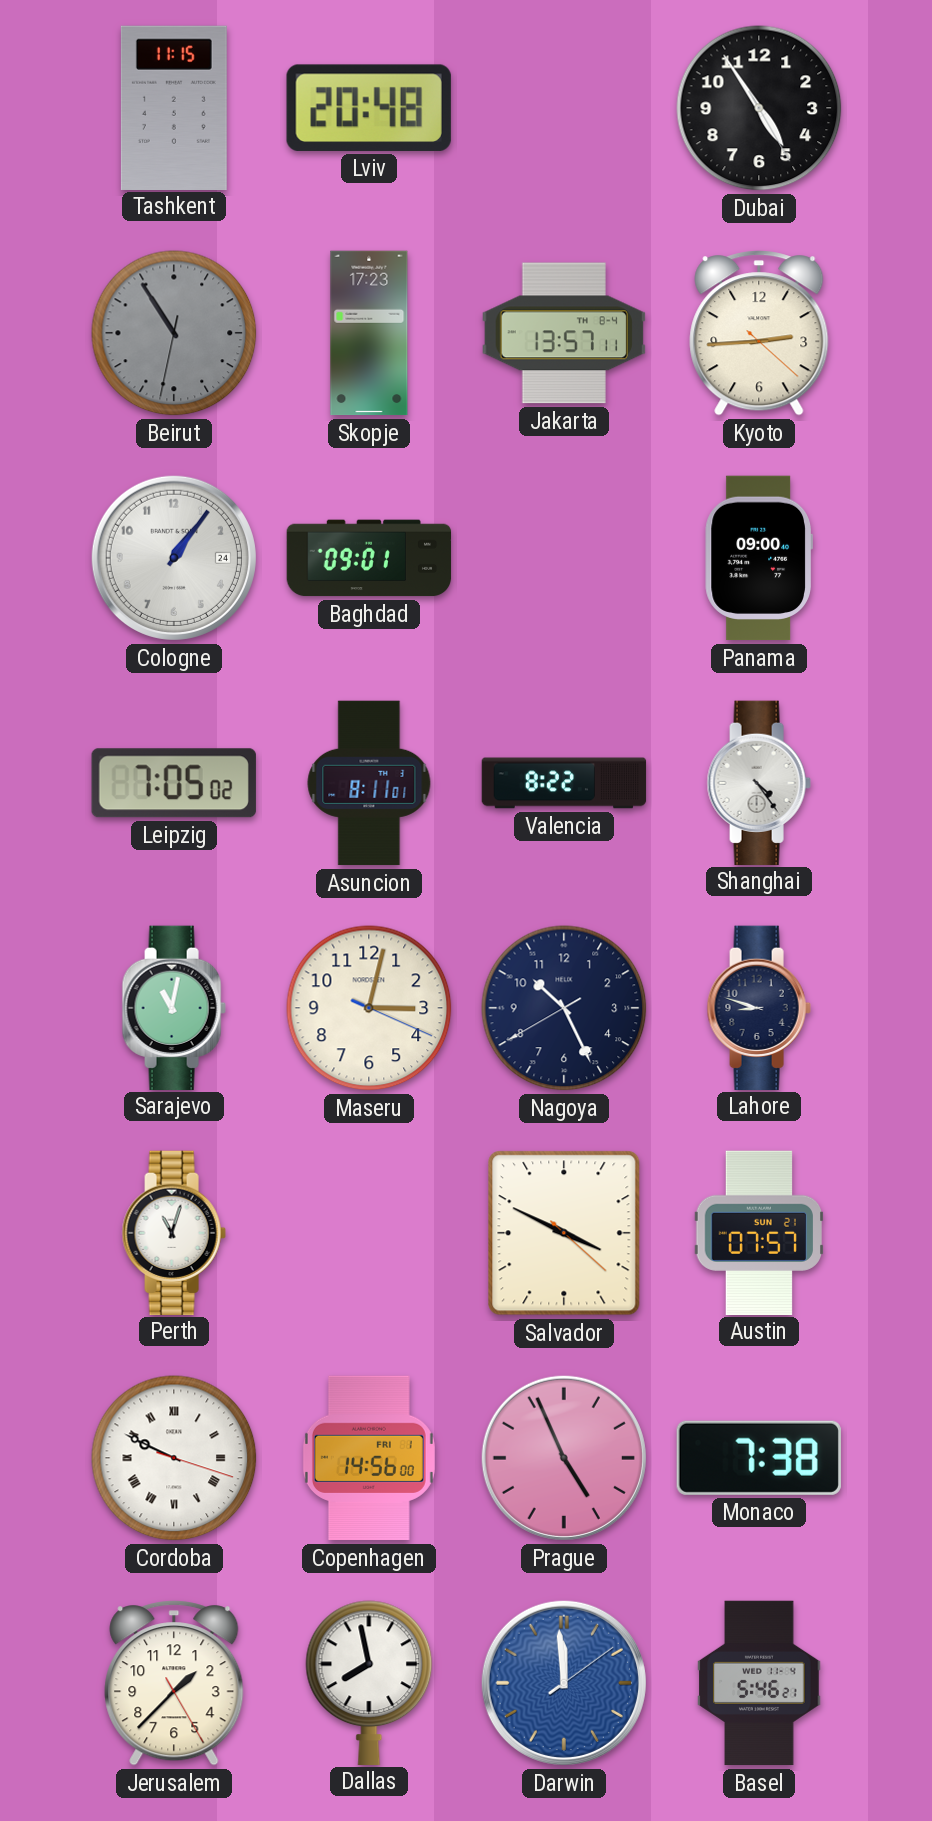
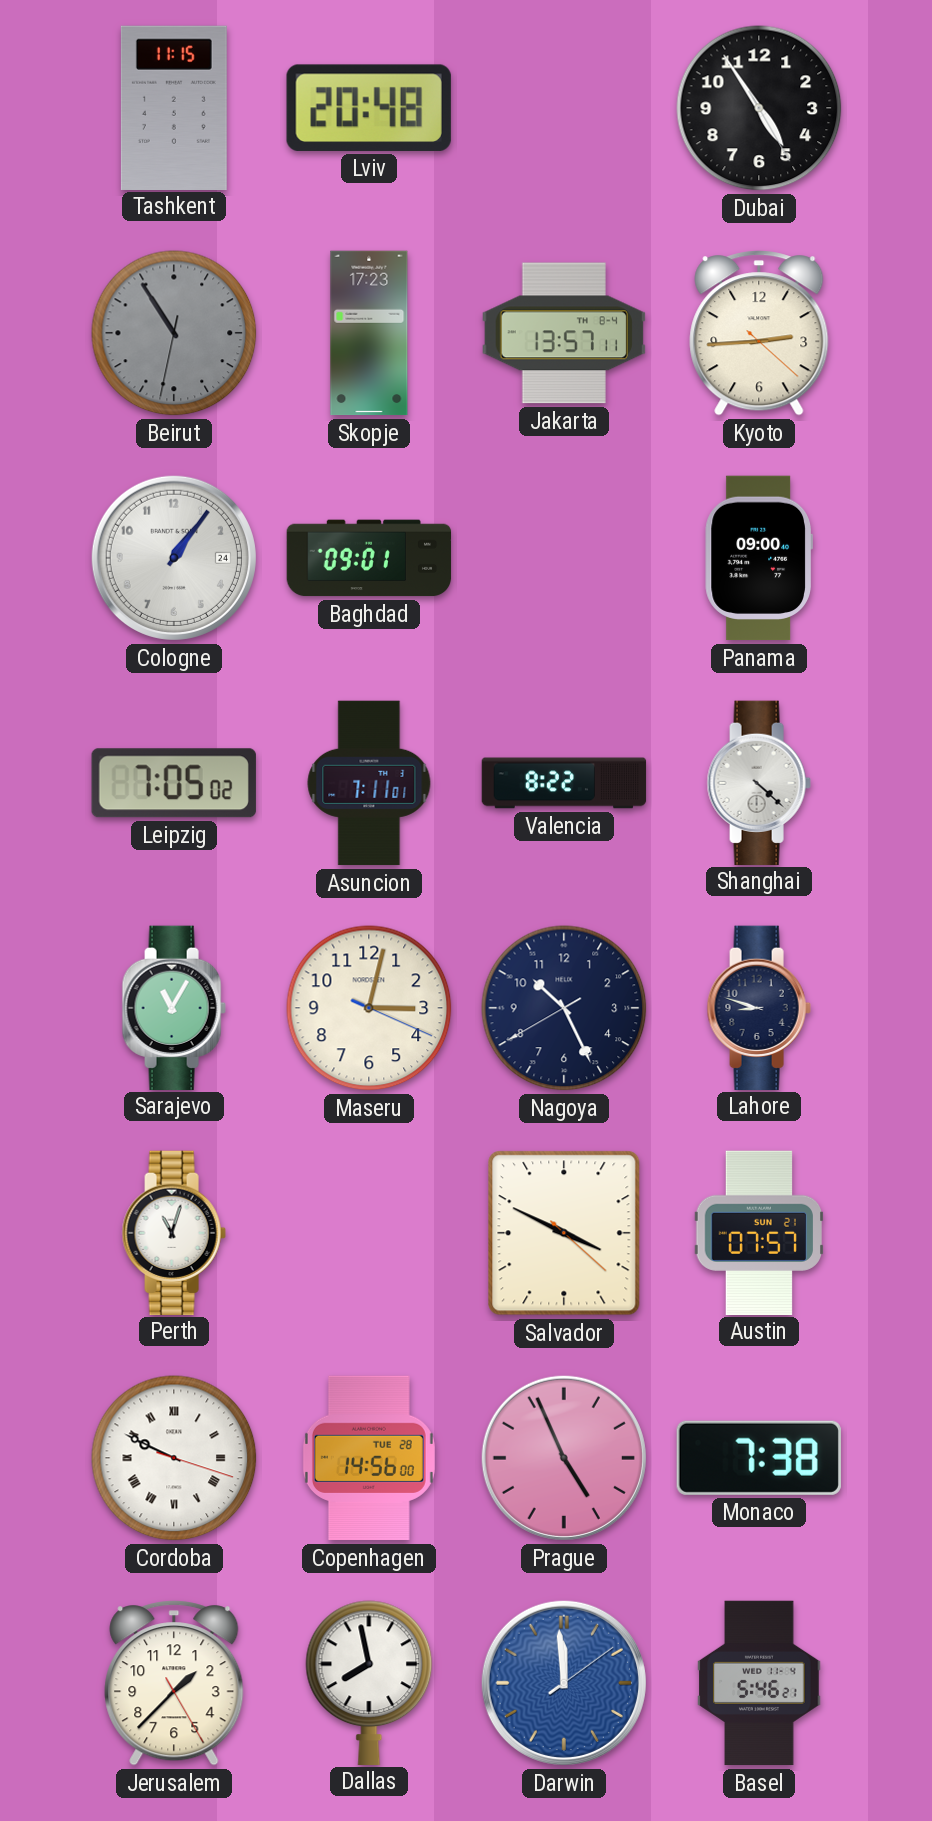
Asuncion: 8:11 -> 7:11
Shanghai: 4:24 -> 4:22
Sarajevo: 11:02 -> 11:05
Copenhagen date: FRI 1 -> TUE 28
